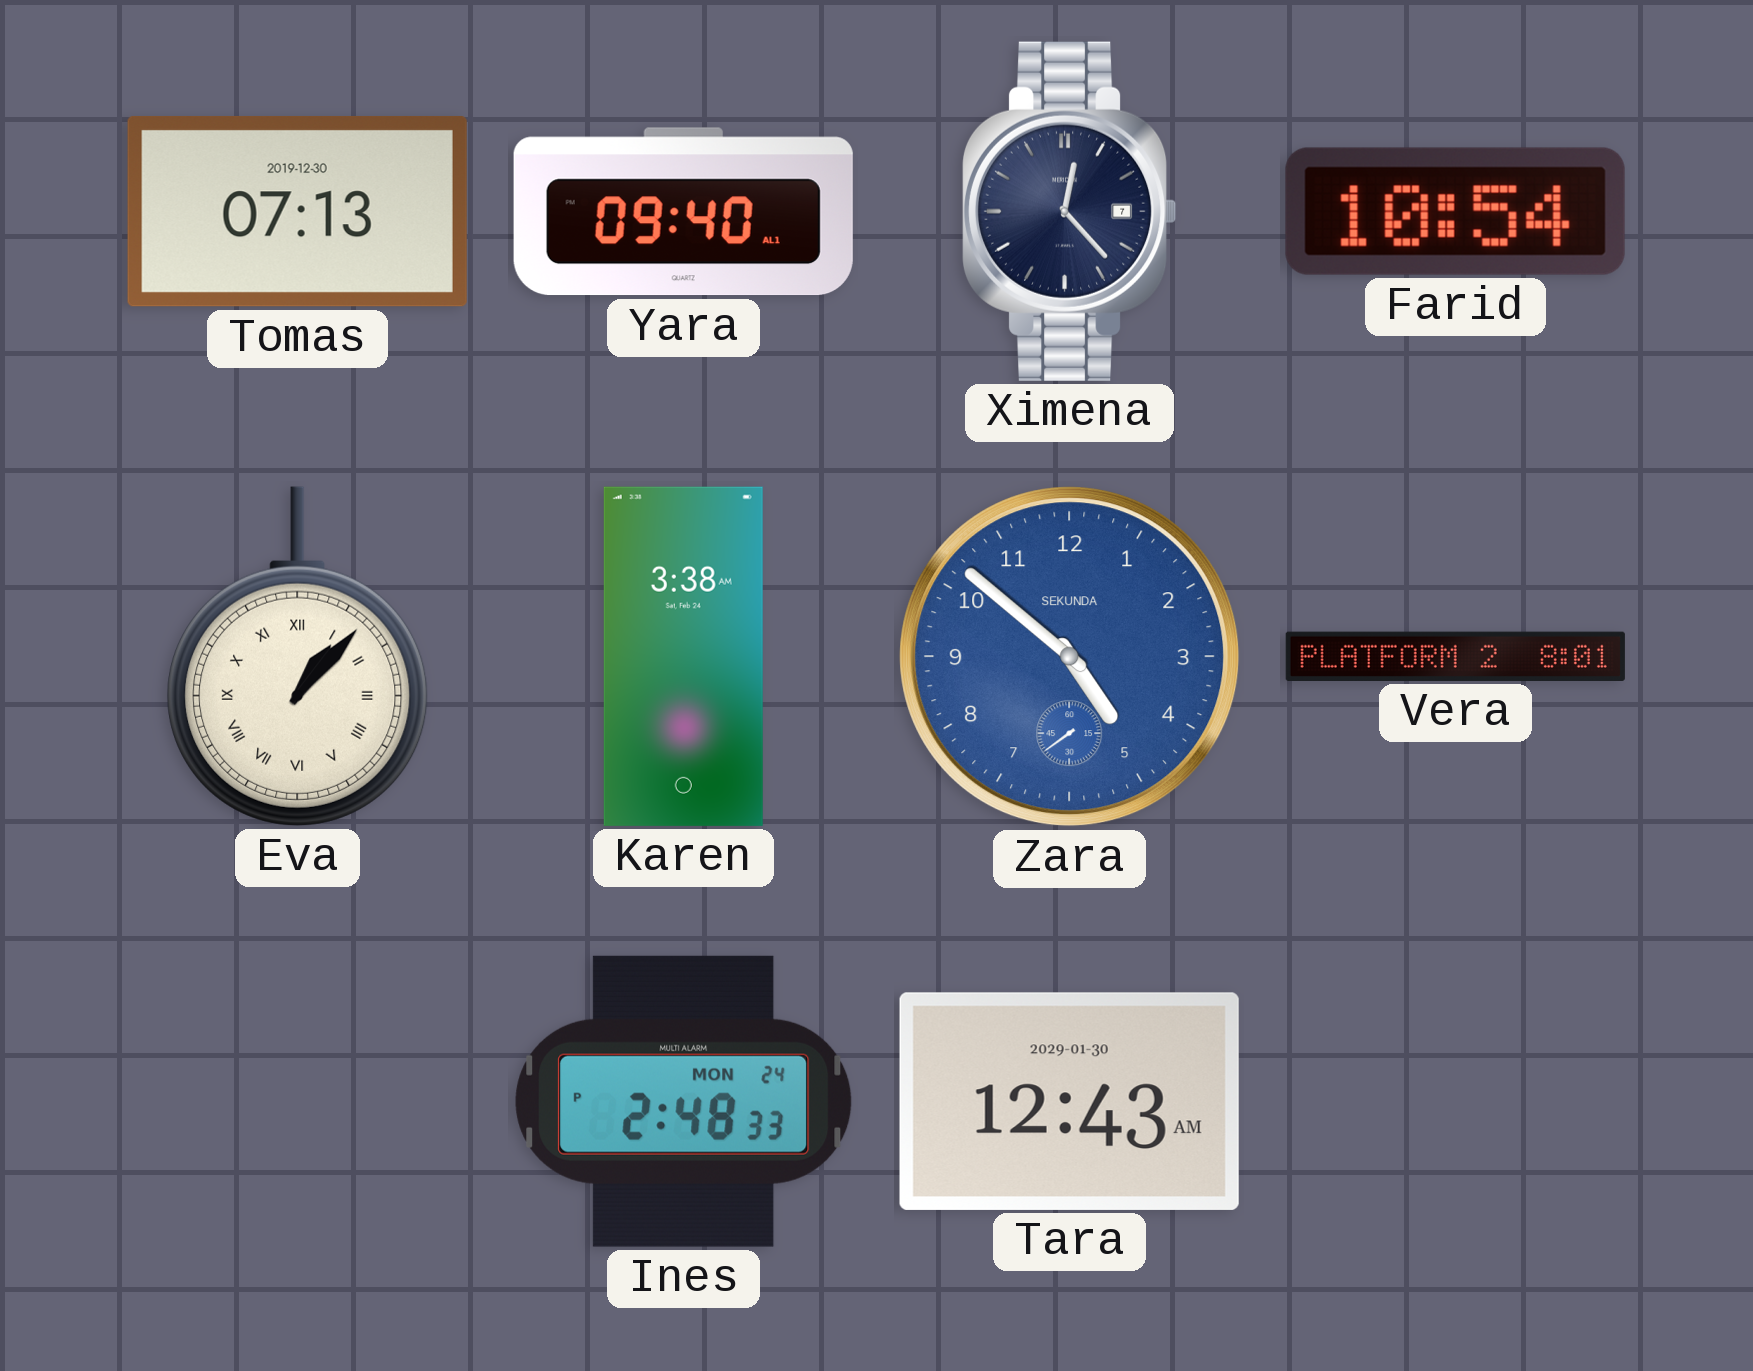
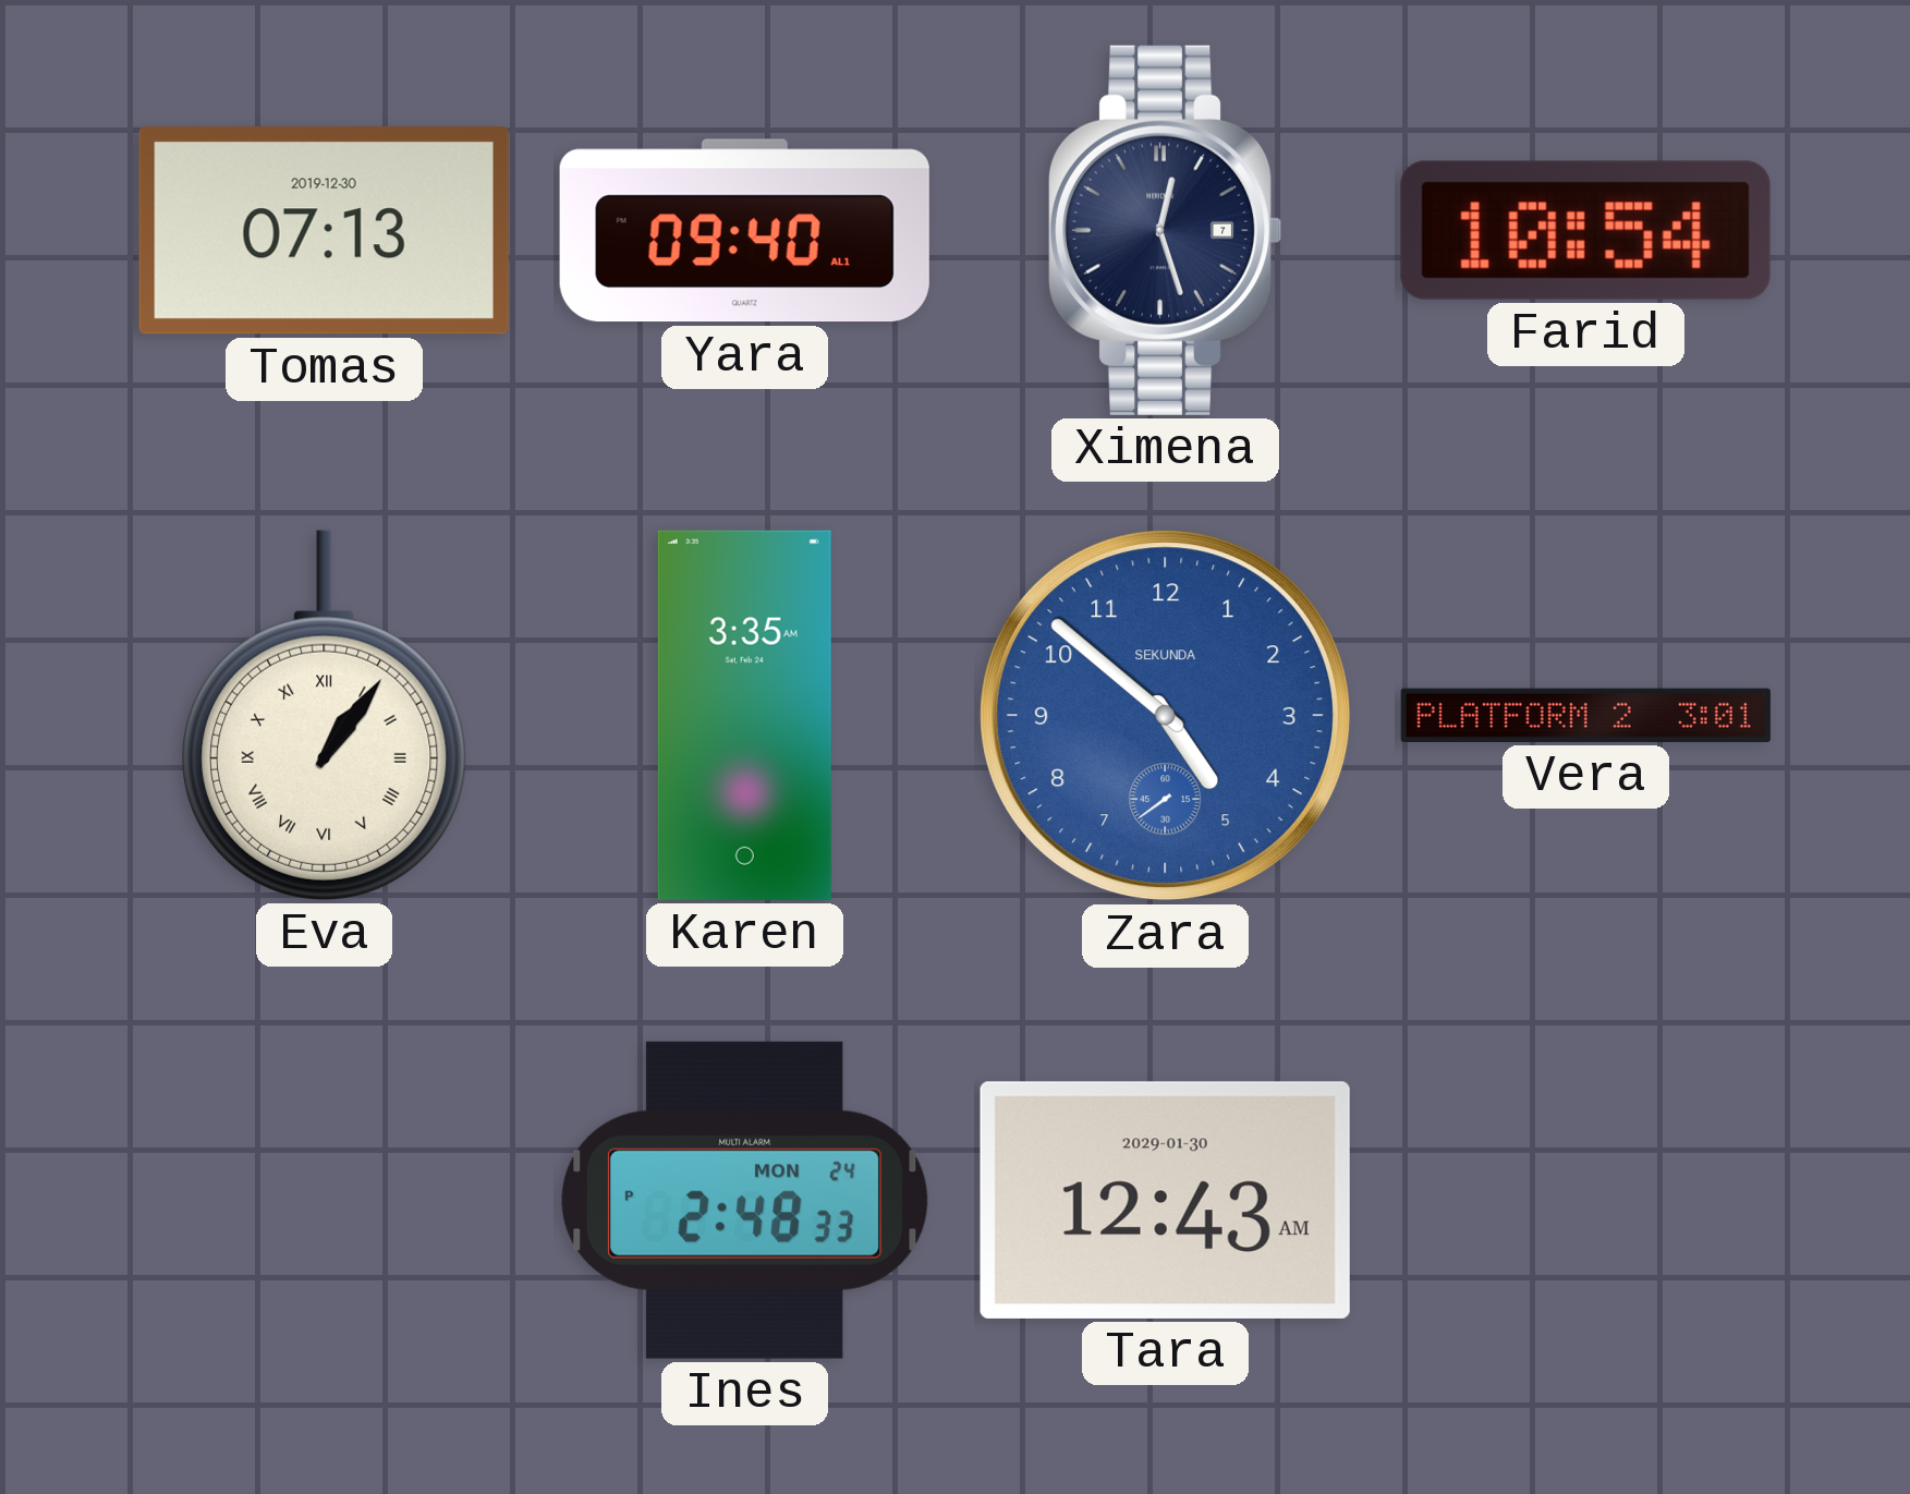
Ximena: 12:23 -> 12:27
Eva: 1:07 -> 1:06
Karen: 3:38 -> 3:35
Vera: 8:01 -> 3:01
